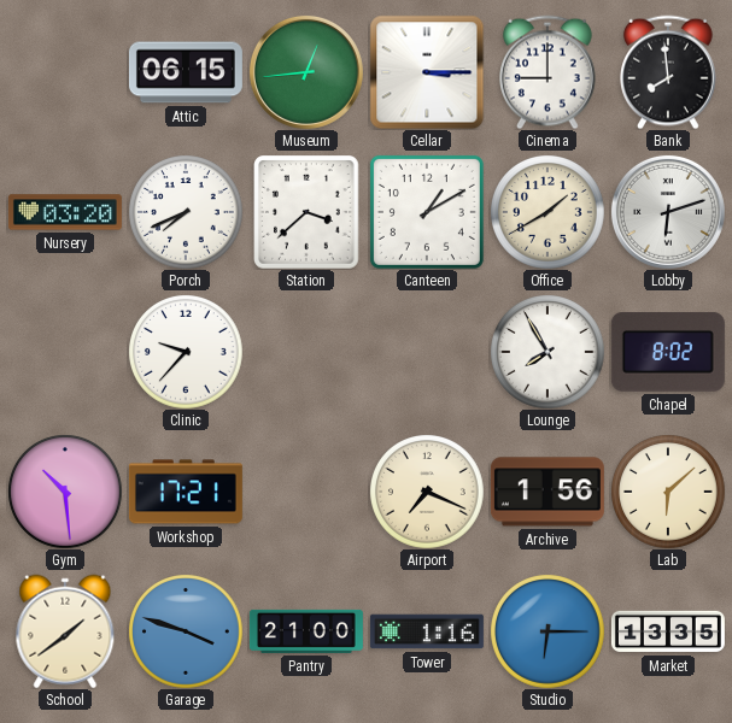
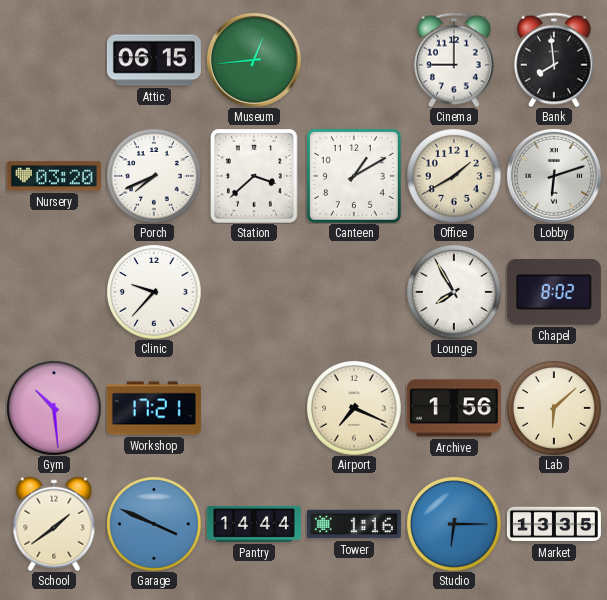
Cellar: 3:15 -> none
Garage: 3:48 -> 3:49
Pantry: 21:00 -> 14:44
